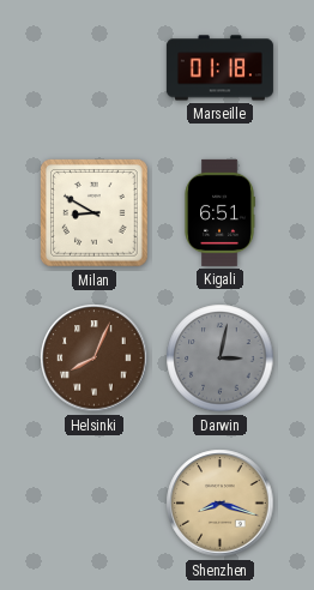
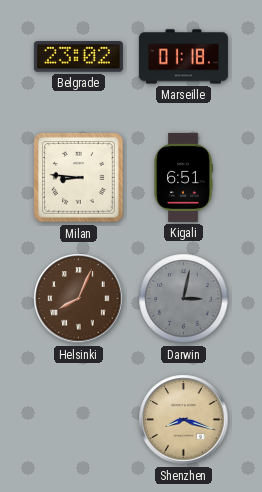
Belgrade: none -> 23:02
Milan: 8:50 -> 8:46
